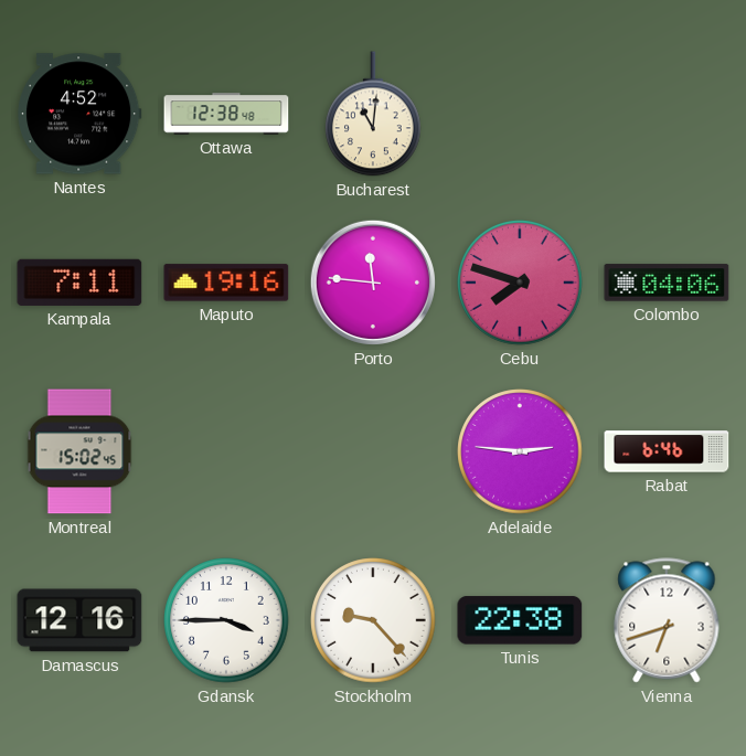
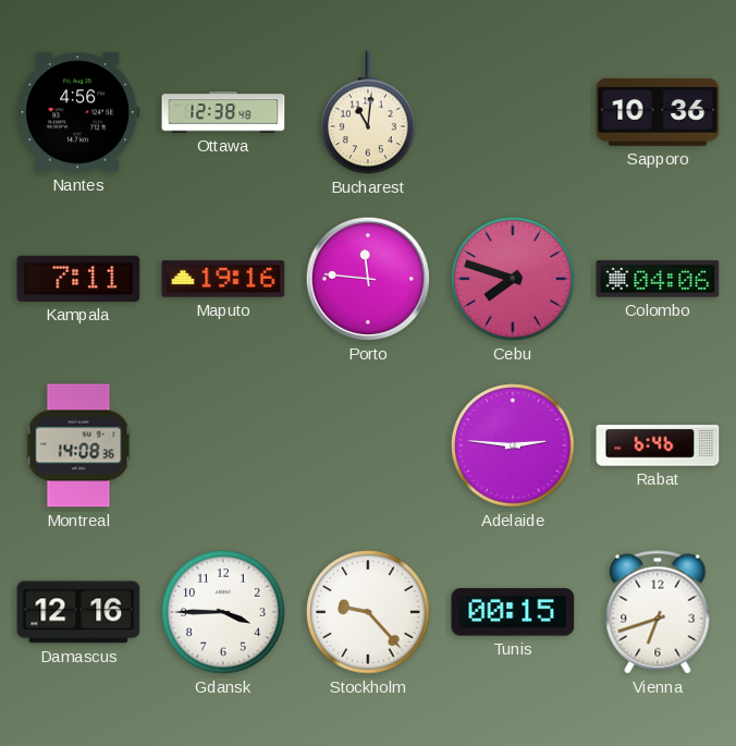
Nantes: 4:52 -> 4:56
Sapporo: none -> 10:36
Montreal: 15:02 -> 14:08
Tunis: 22:38 -> 00:15
